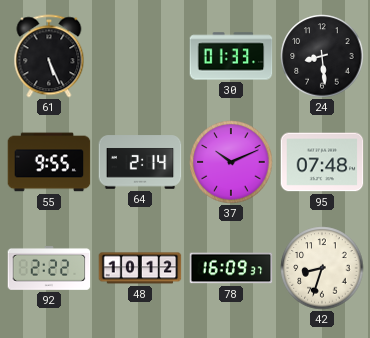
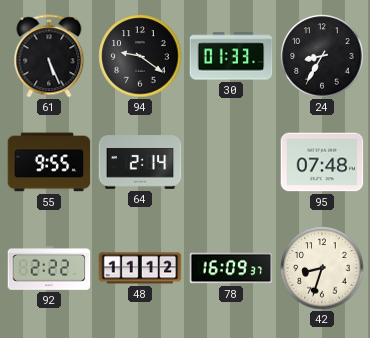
94: none -> 9:21
24: 8:29 -> 8:35
37: 10:11 -> none
48: 10:12 -> 11:12
